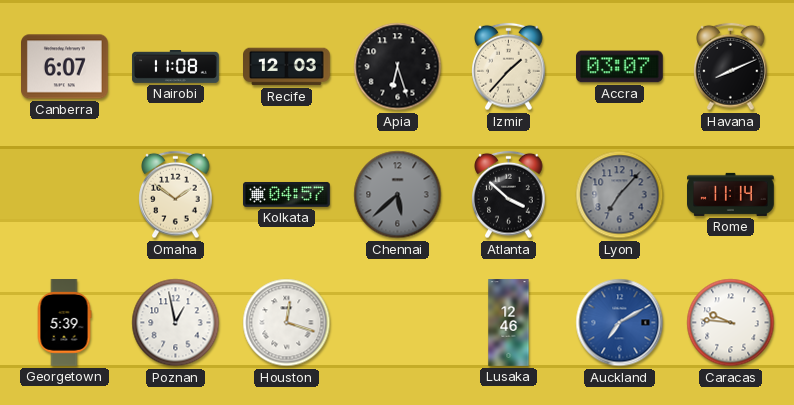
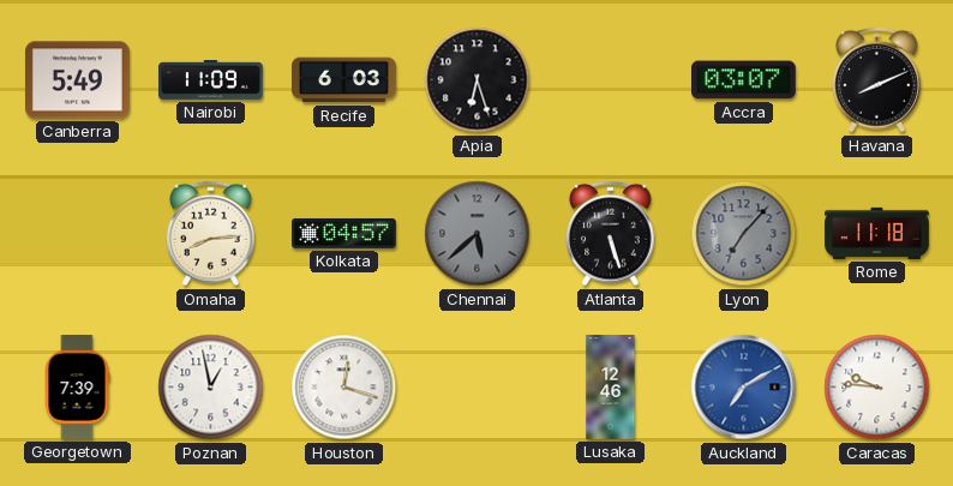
Canberra: 6:07 -> 5:49
Nairobi: 11:08 -> 11:09
Recife: 12:03 -> 6:03
Izmir: 1:37 -> none
Omaha: 1:51 -> 8:14
Atlanta: 3:52 -> 5:27
Rome: 11:14 -> 11:18
Georgetown: 5:39 -> 7:39
